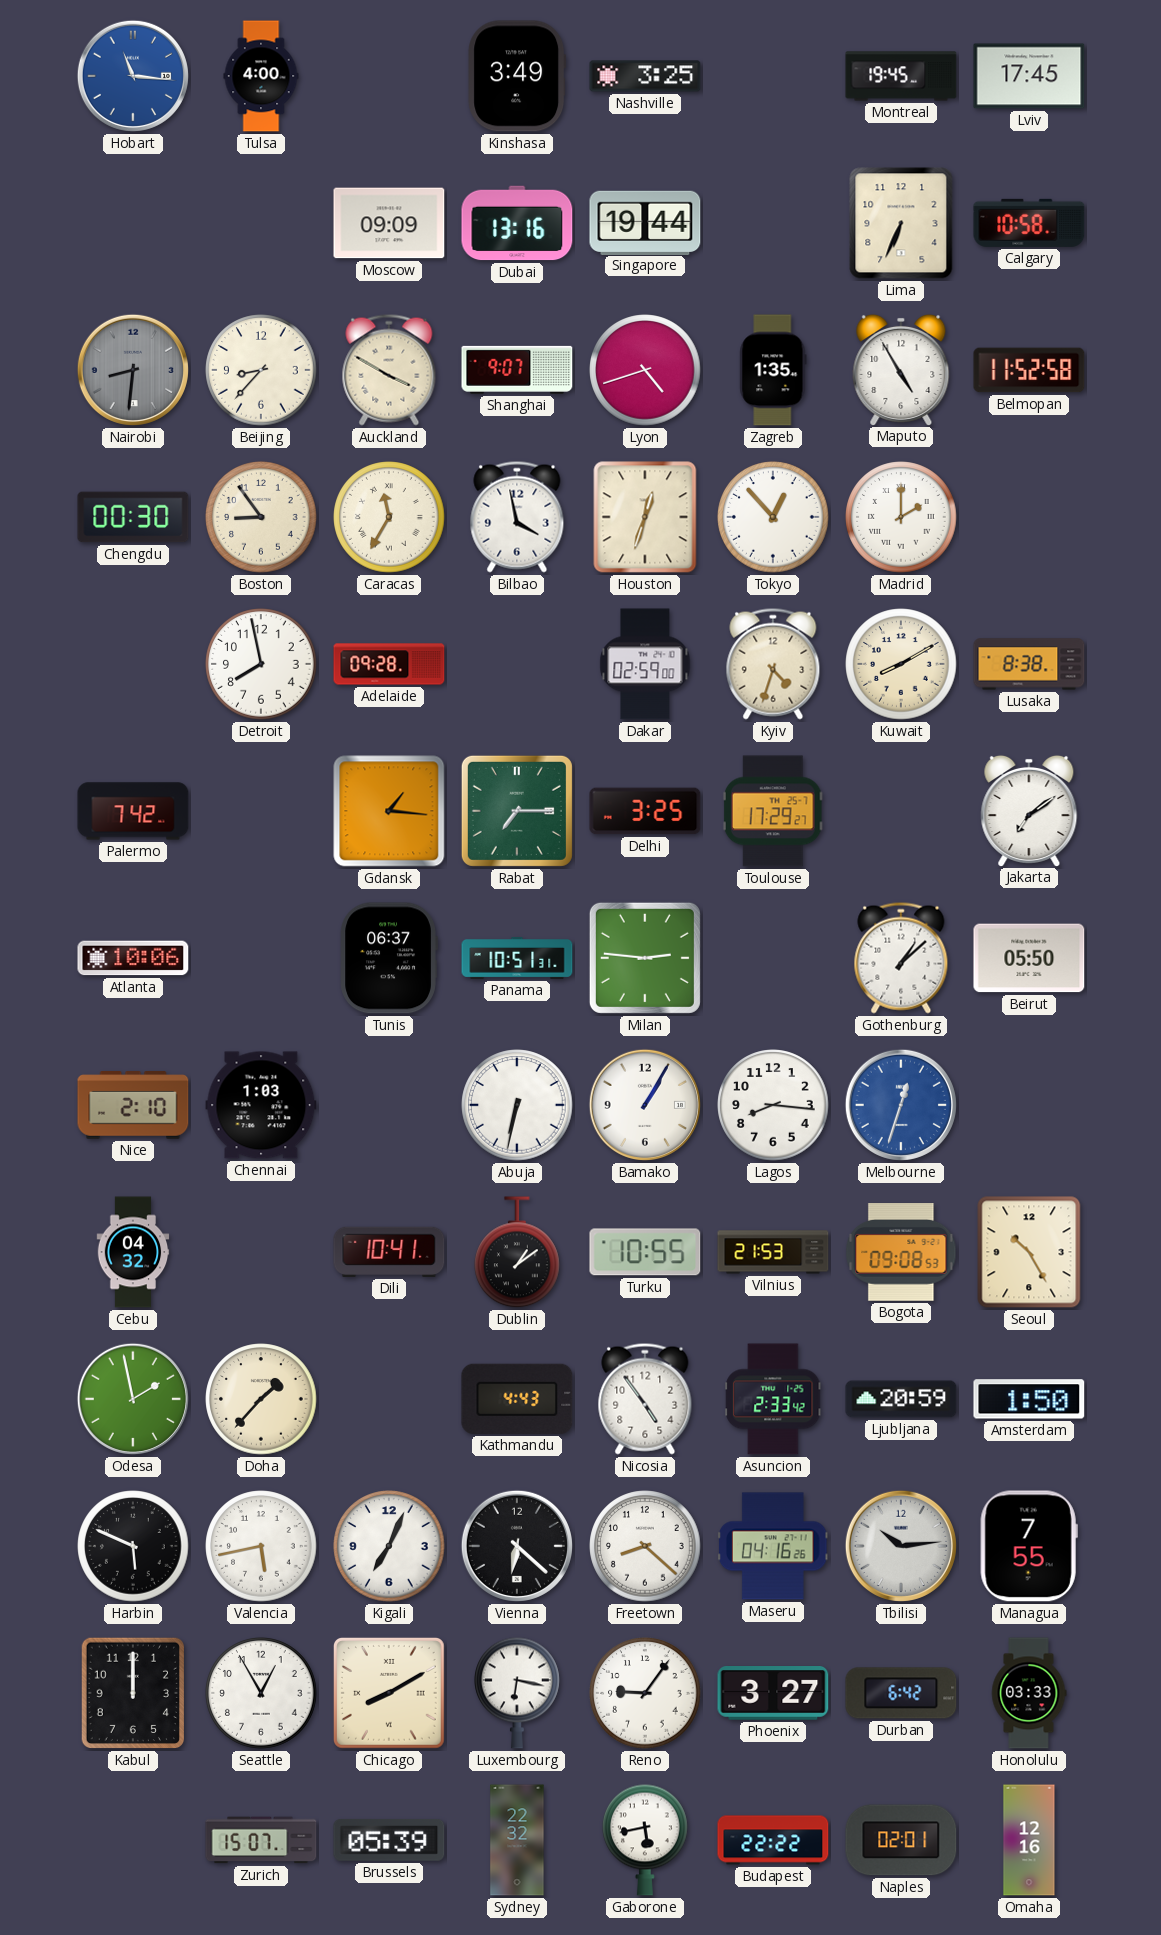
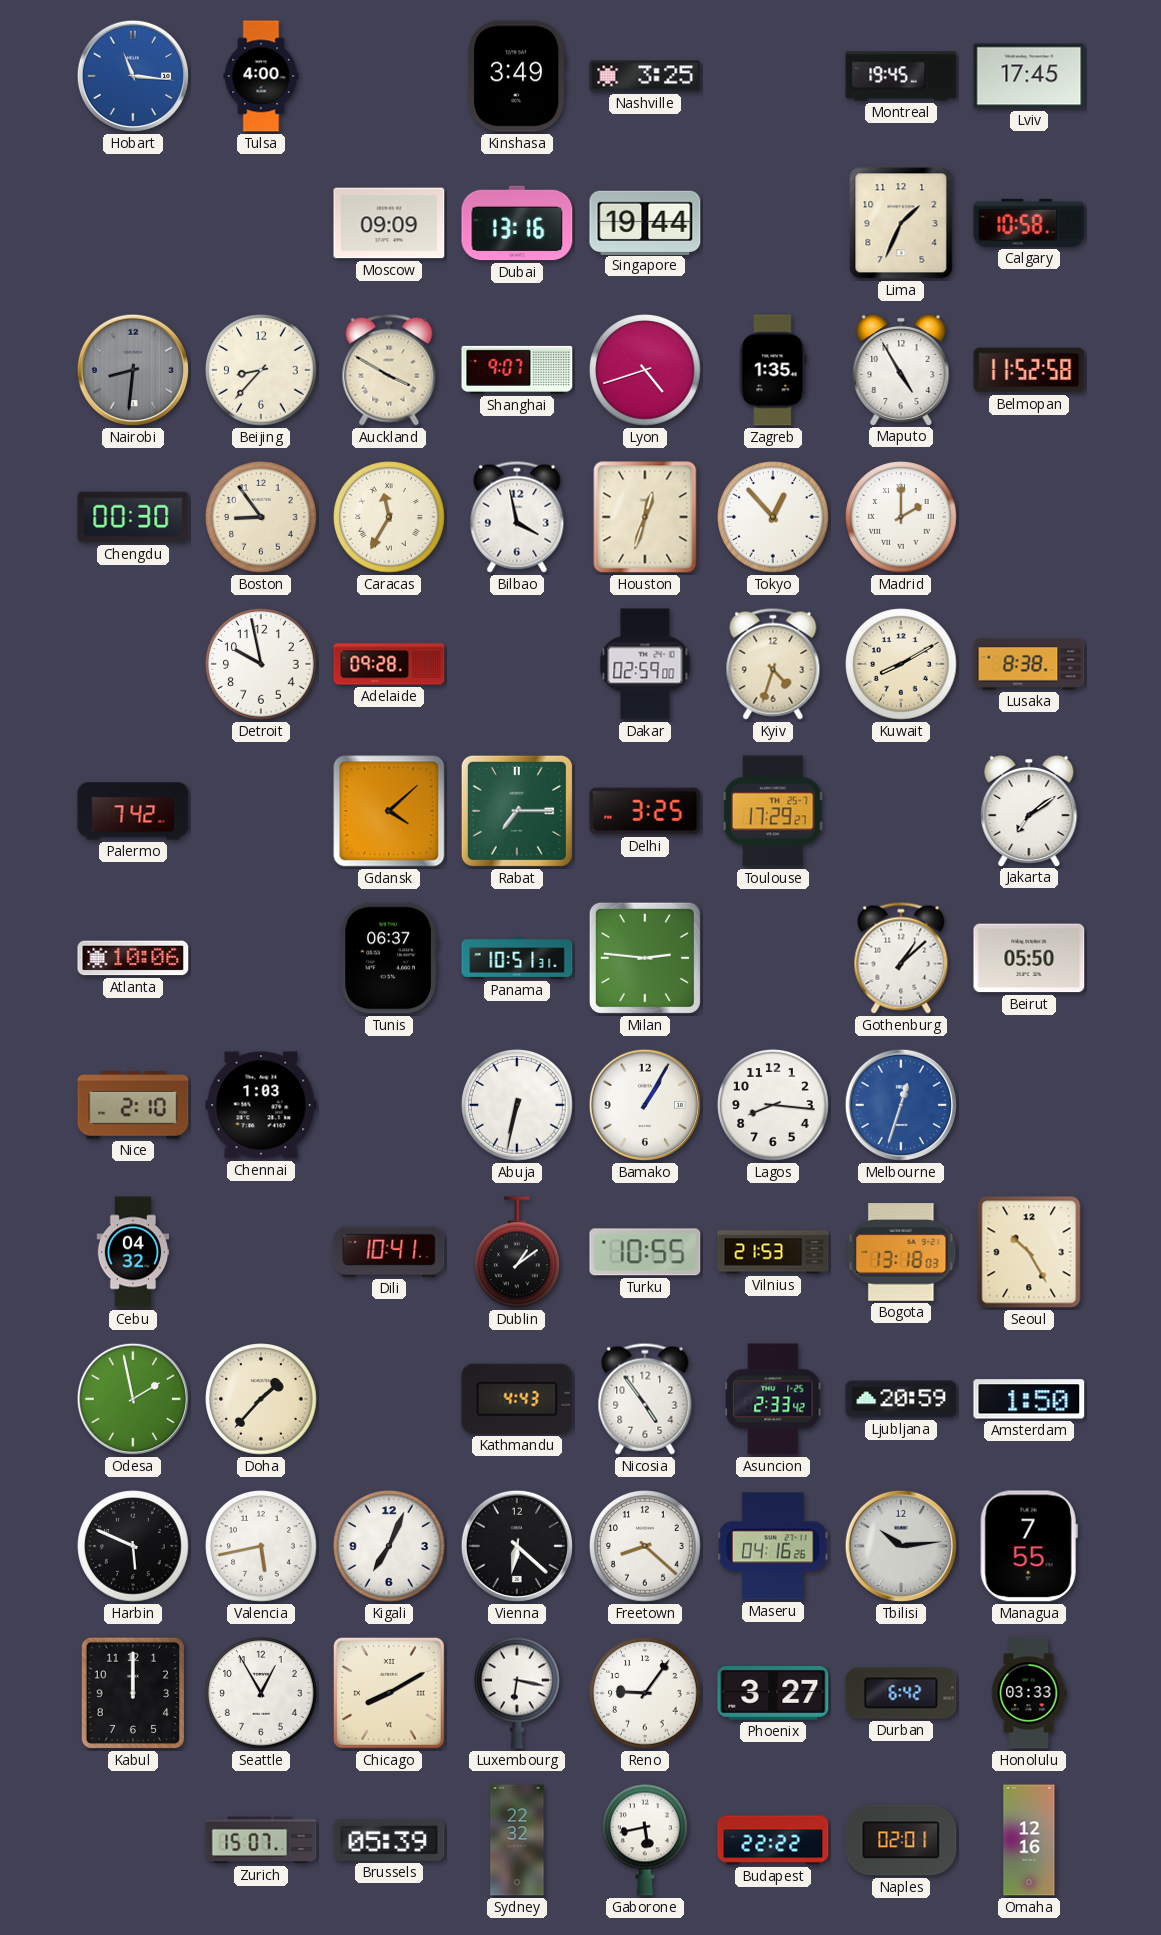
Lima: 6:34 -> 1:34
Detroit: 7:58 -> 9:58
Gdansk: 1:16 -> 4:08
Bogota: 09:08 -> 13:18
